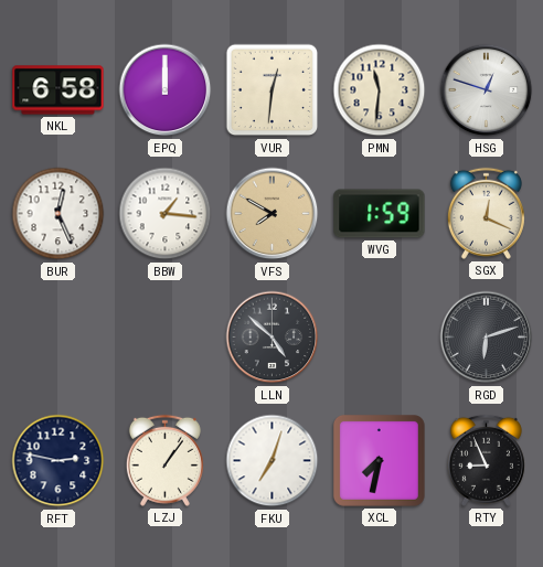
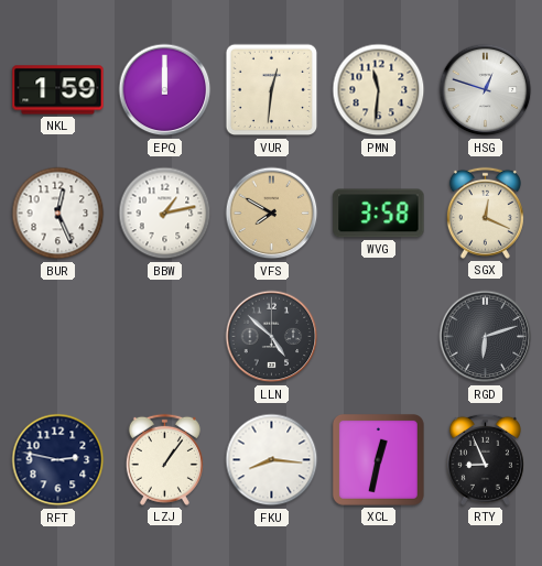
NKL: 6:58 -> 1:59
BBW: 1:16 -> 1:13
WVG: 1:59 -> 3:58
FKU: 7:03 -> 8:16
XCL: 7:32 -> 12:32
